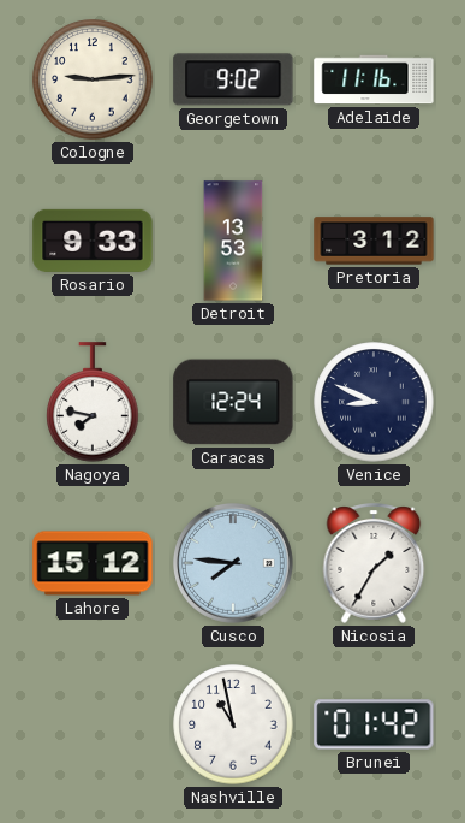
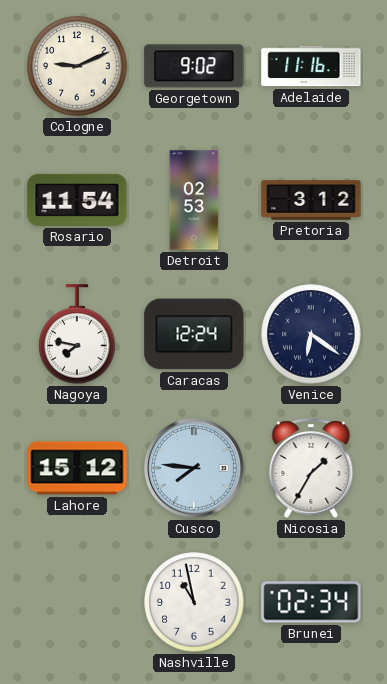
Cologne: 9:14 -> 9:11
Rosario: 9:33 -> 11:54
Detroit: 13:53 -> 02:53
Venice: 8:49 -> 6:21
Brunei: 01:42 -> 02:34
